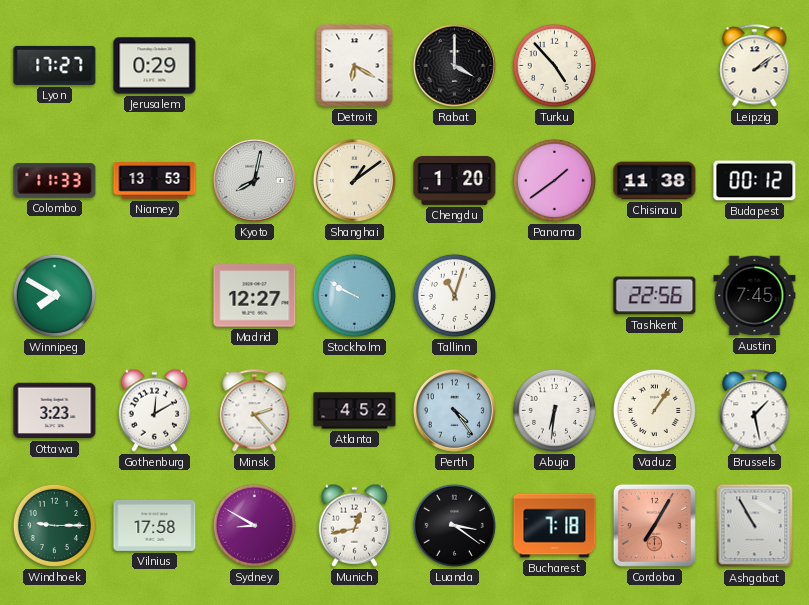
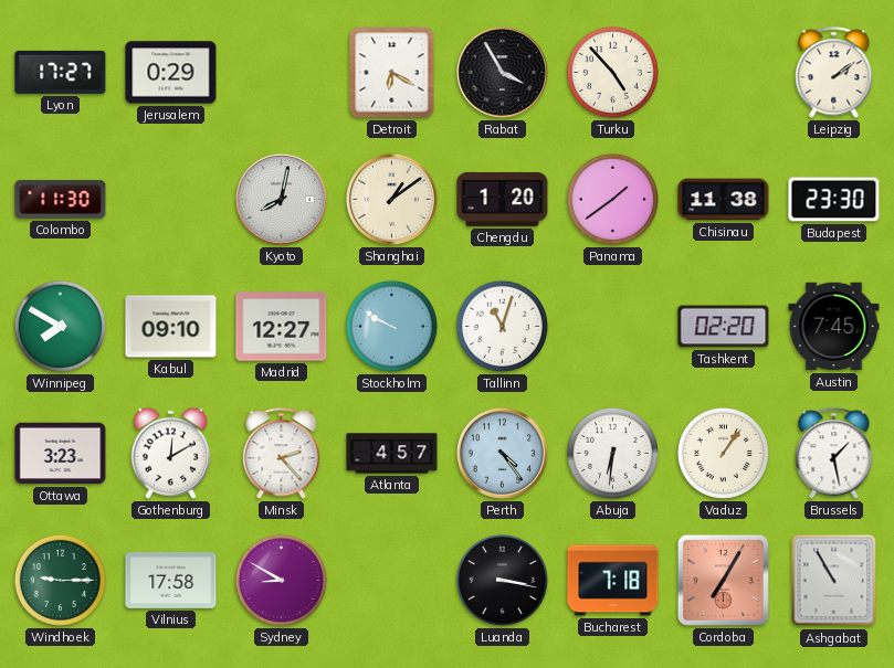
Rabat: 4:00 -> 3:55
Colombo: 11:33 -> 11:30
Niamey: 13:53 -> none
Budapest: 00:12 -> 23:30
Kabul: none -> 09:10
Tashkent: 22:56 -> 02:20
Atlanta: 4:52 -> 4:57
Munich: 12:43 -> none
Luanda: 3:21 -> 3:17
